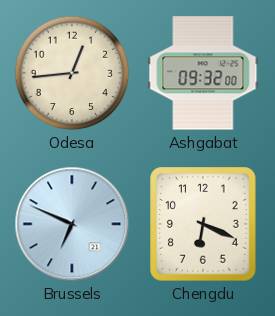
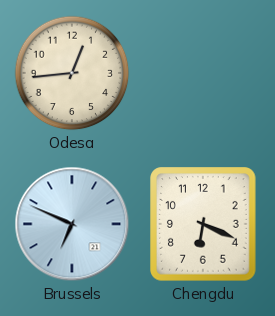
Ashgabat: 09:32 -> none
